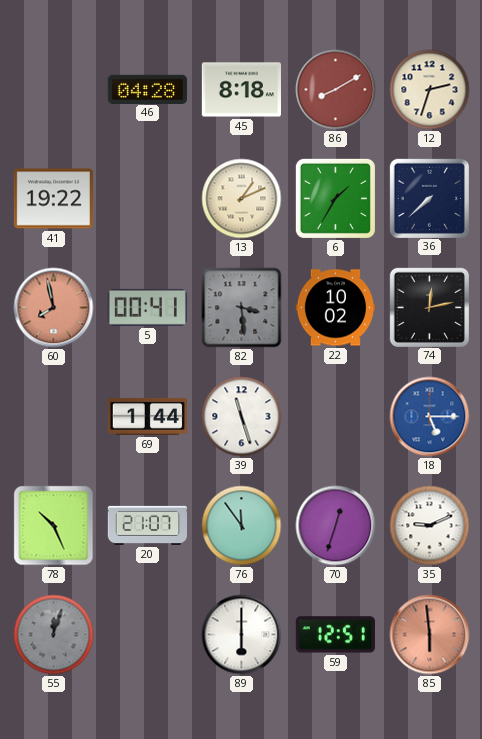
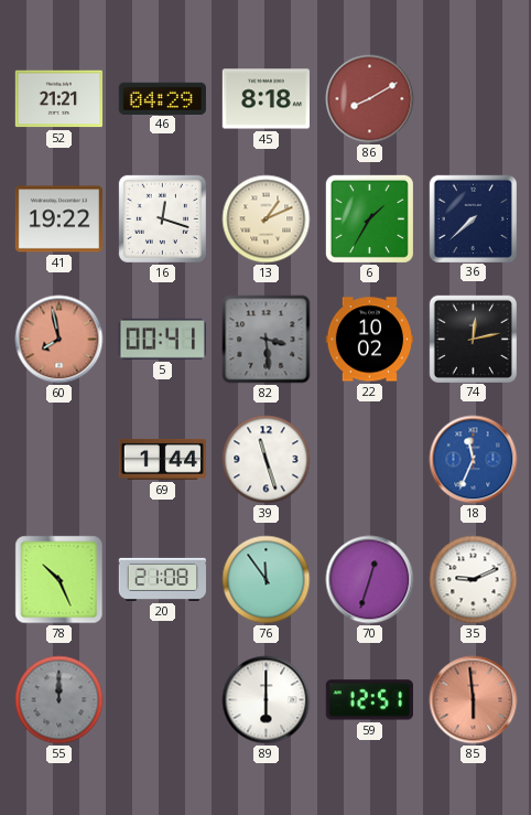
52: none -> 21:21
46: 04:28 -> 04:29
12: 2:33 -> none
16: none -> 12:18
18: 5:15 -> 11:34
20: 21:07 -> 21:08
55: 12:03 -> 12:00
